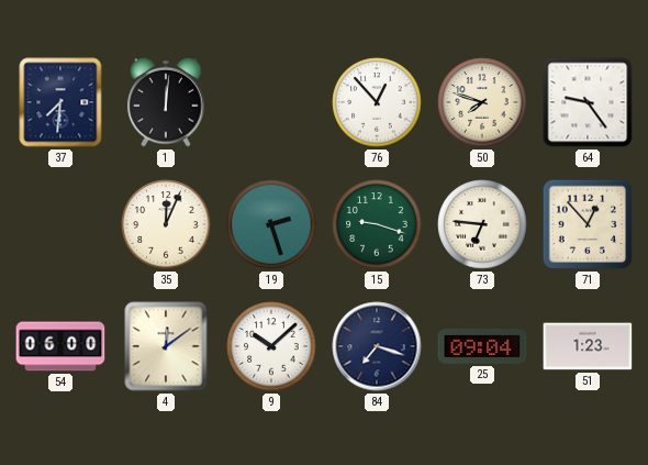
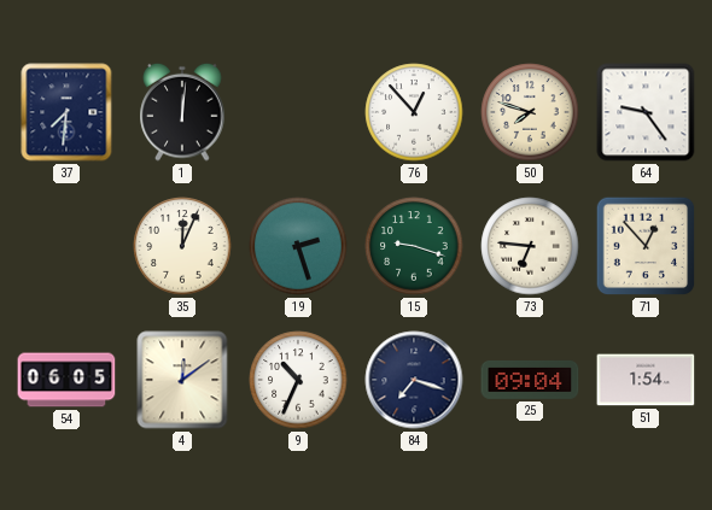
54: 06:00 -> 06:05
9: 10:08 -> 10:34
51: 1:23 -> 1:54
